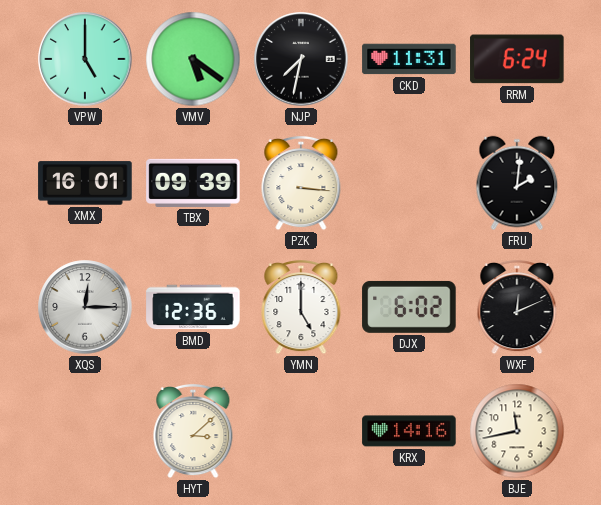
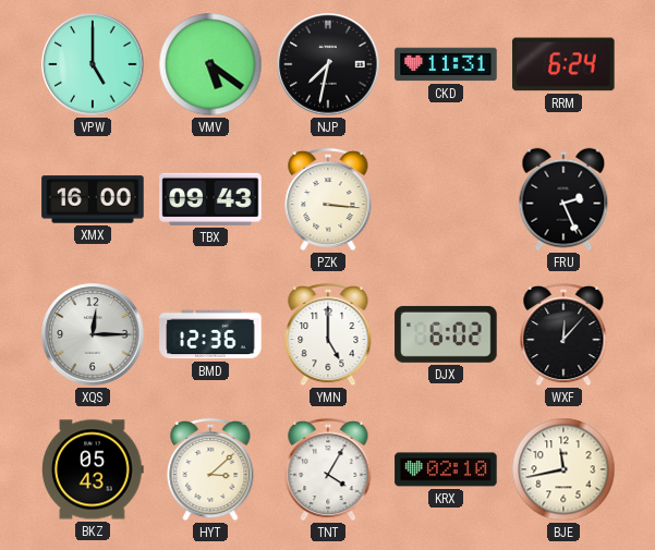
XMX: 16:01 -> 16:00
TBX: 09:39 -> 09:43
FRU: 2:01 -> 2:26
WXF: 12:11 -> 12:07
BKZ: none -> 05:43
TNT: none -> 4:05
KRX: 14:16 -> 02:10
